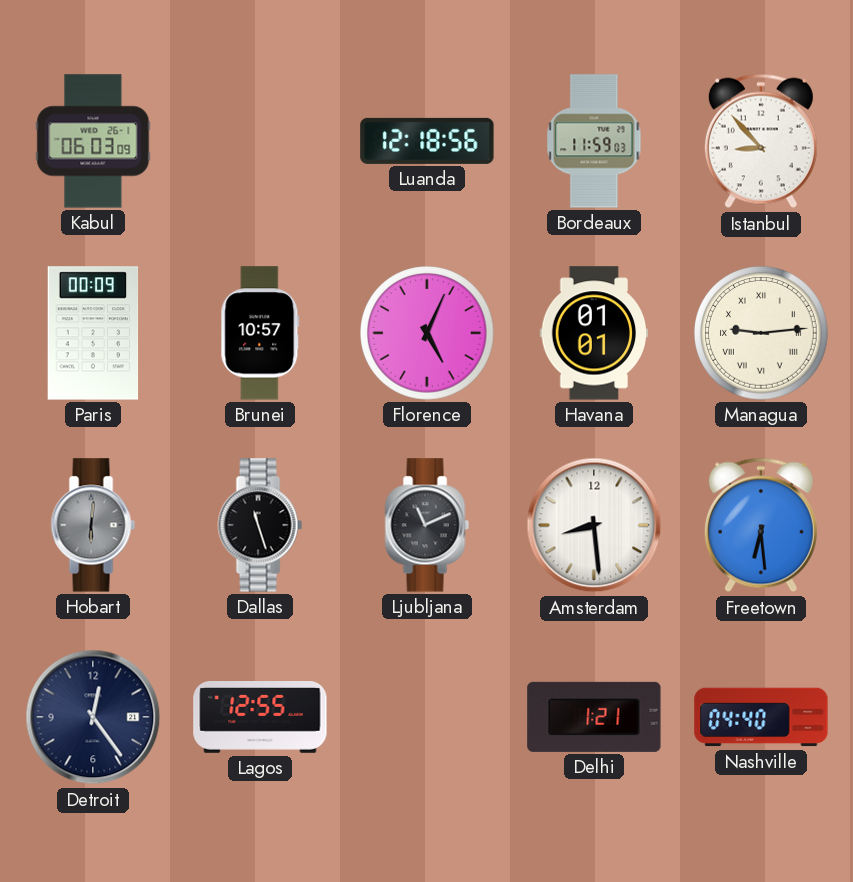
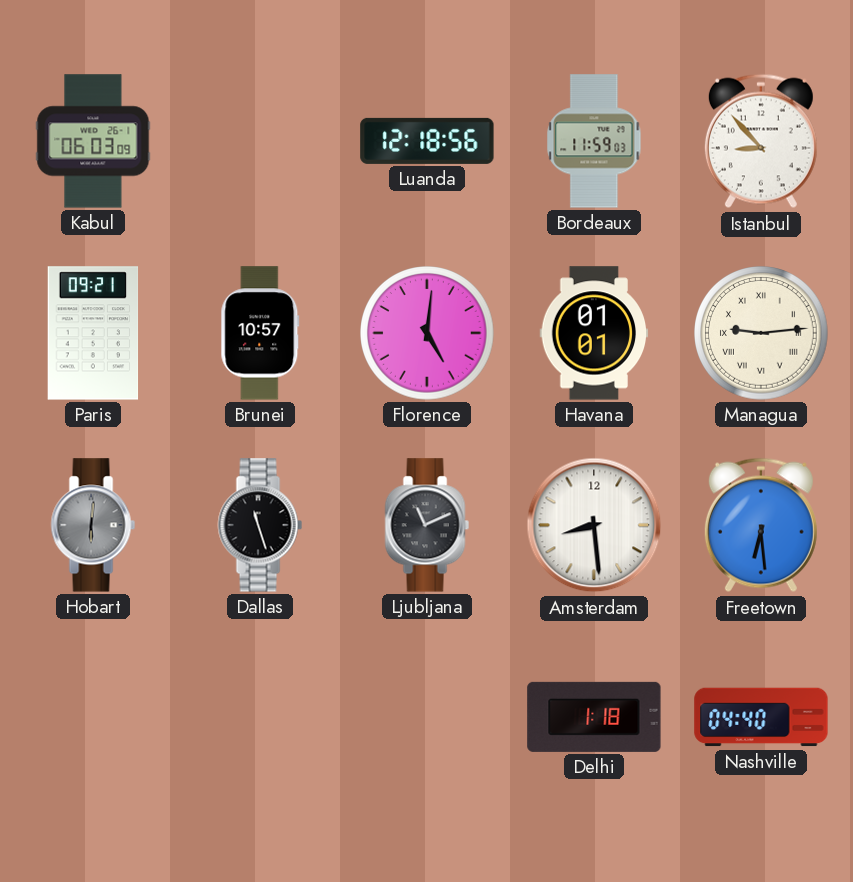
Paris: 00:09 -> 09:21
Florence: 5:04 -> 5:01
Detroit: 12:24 -> none
Lagos: 12:55 -> none
Delhi: 1:21 -> 1:18
